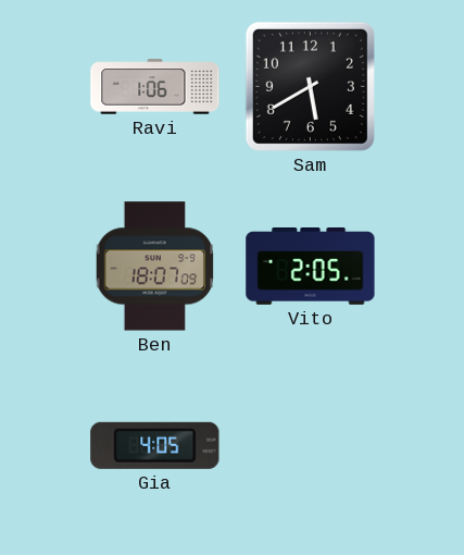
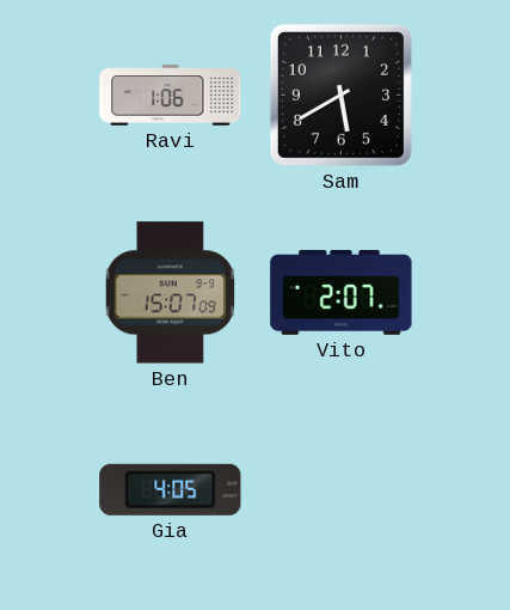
Ben: 18:07 -> 15:07
Vito: 2:05 -> 2:07
